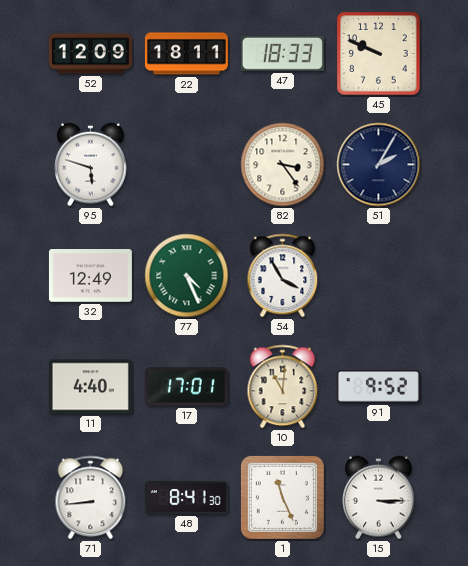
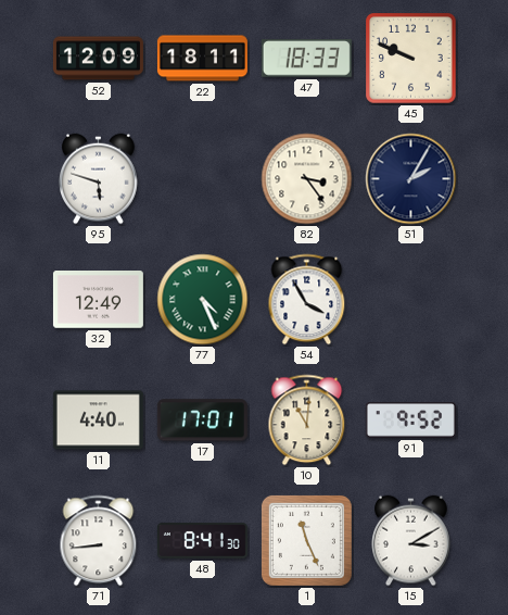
15: 3:15 -> 3:10
